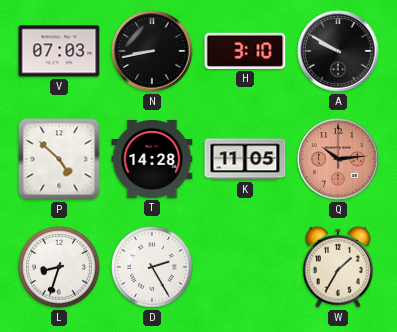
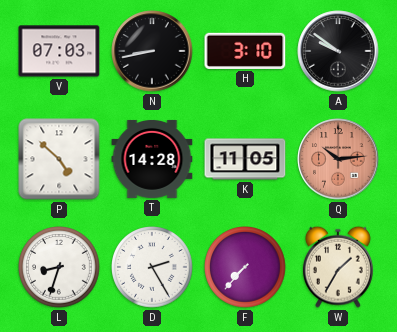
A: 9:50 -> 9:51
F: none -> 7:37
